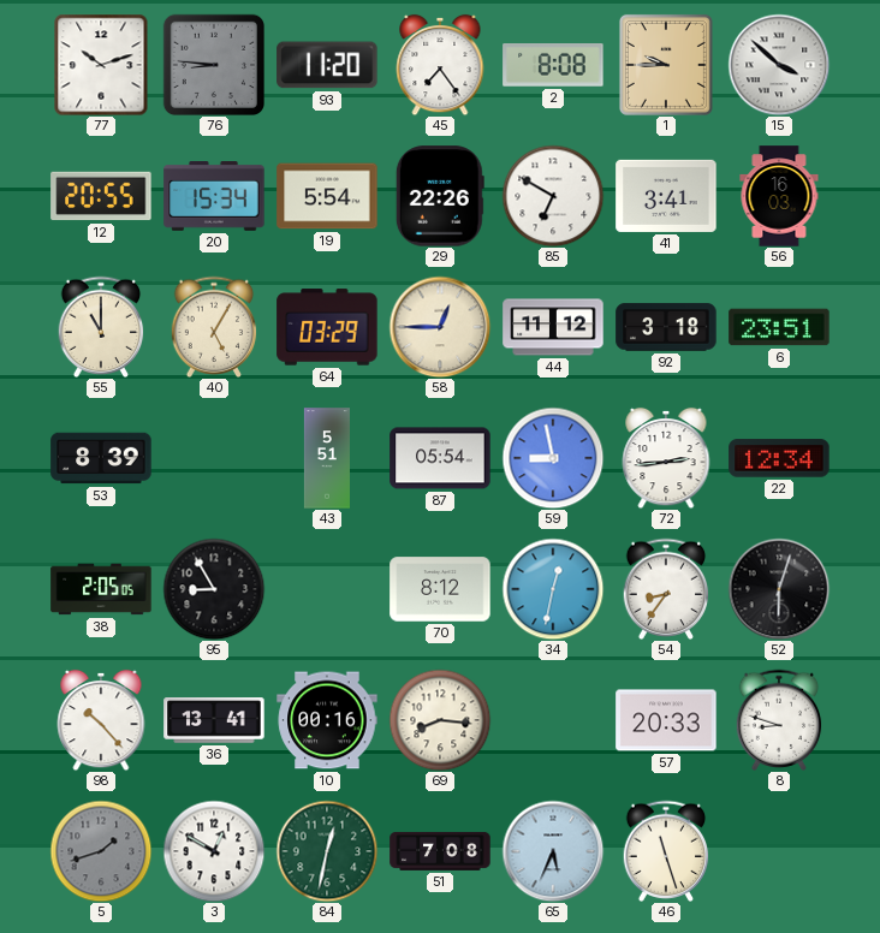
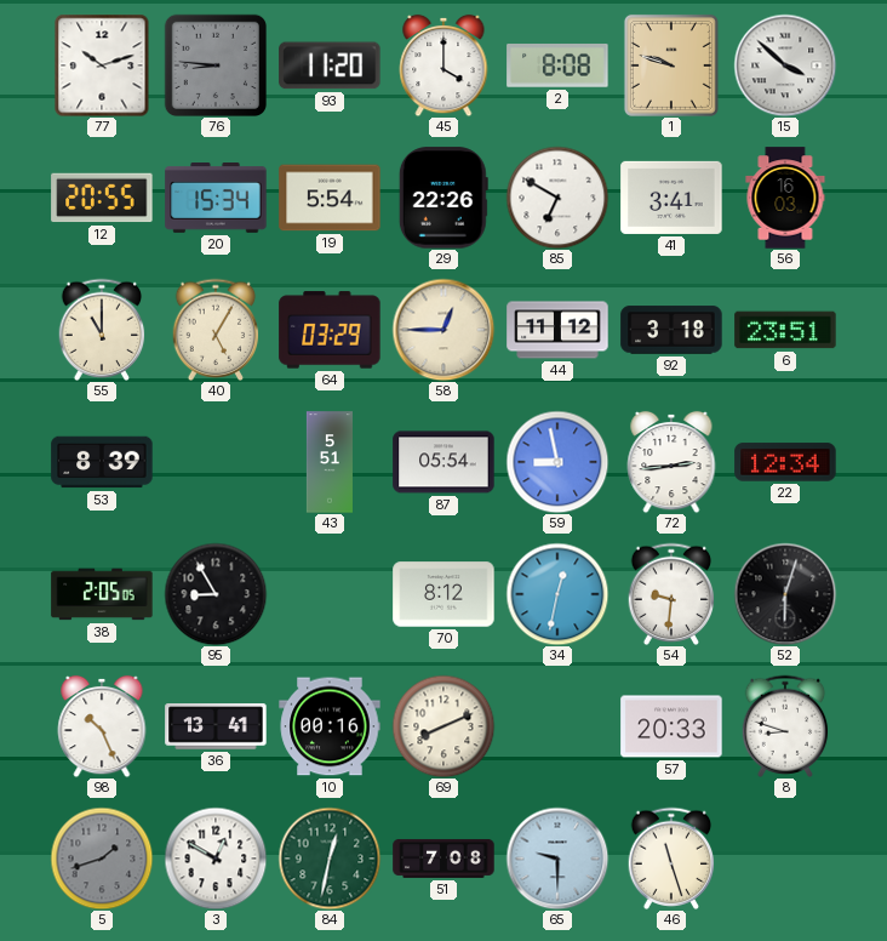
45: 7:24 -> 4:00
1: 9:45 -> 9:48
54: 8:36 -> 9:31
98: 10:23 -> 10:26
69: 8:16 -> 8:11
65: 5:34 -> 9:30
